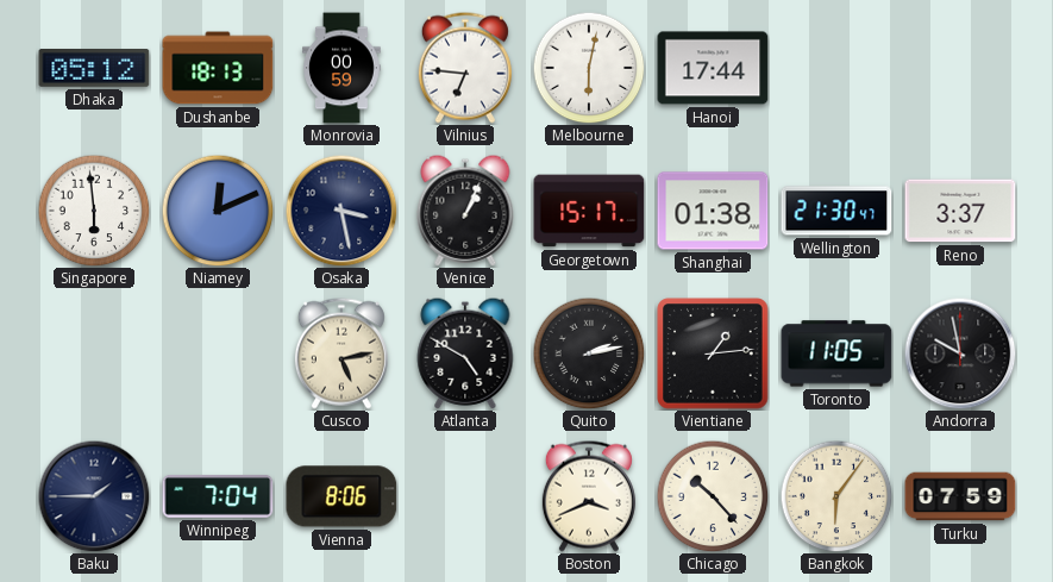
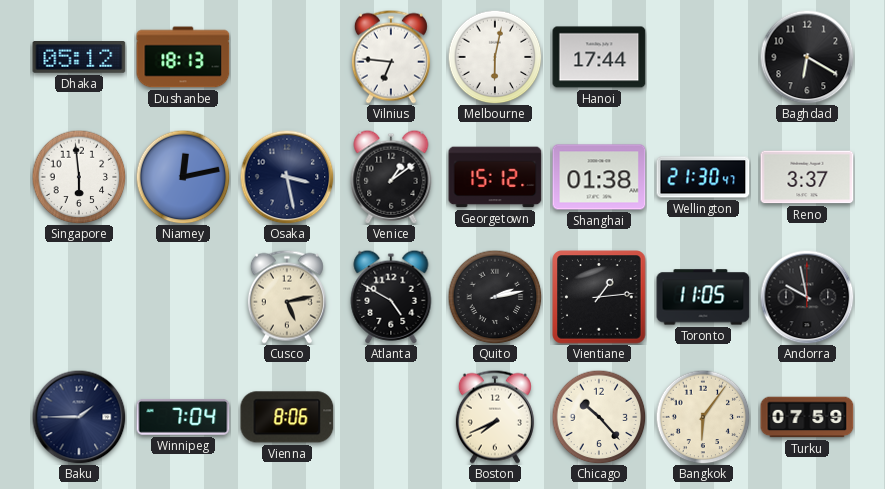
Monrovia: 00:59 -> none
Baghdad: none -> 6:20
Niamey: 12:11 -> 12:13
Venice: 1:04 -> 1:09
Georgetown: 15:17 -> 15:12
Boston: 3:41 -> 7:41
